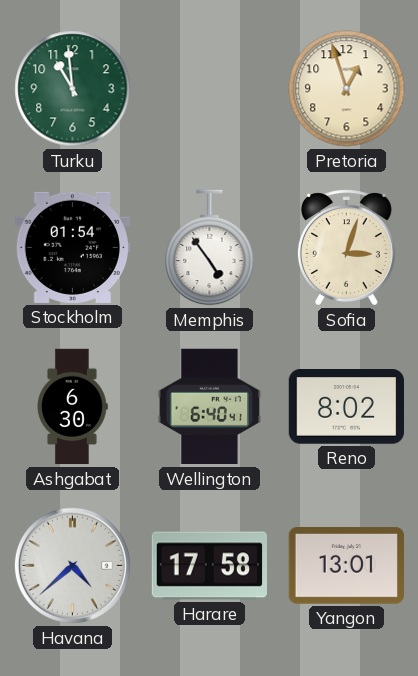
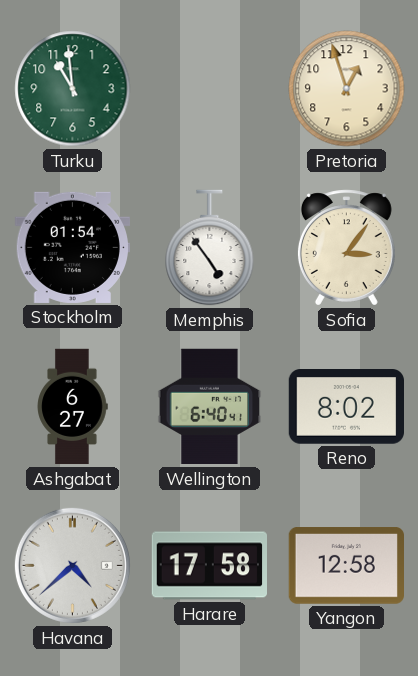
Sofia: 3:03 -> 3:06
Ashgabat: 6:30 -> 6:27
Yangon: 13:01 -> 12:58
